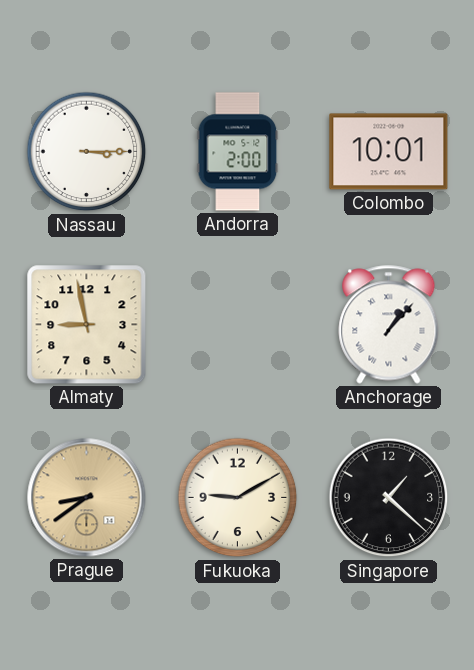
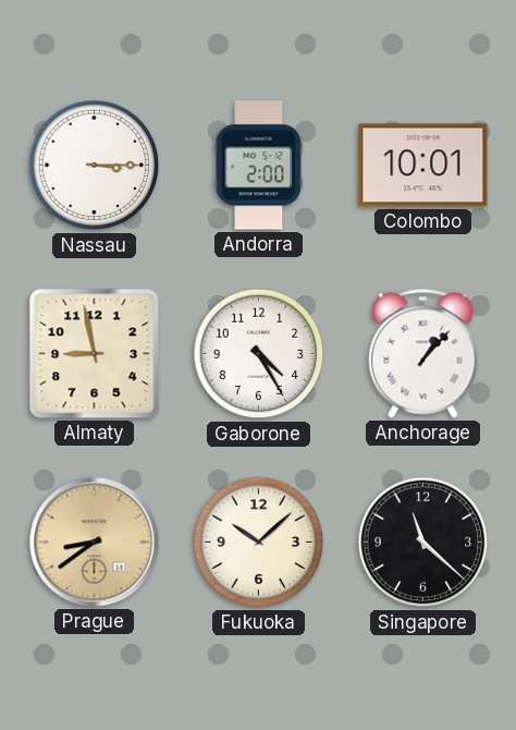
Gaborone: none -> 4:25
Fukuoka: 9:10 -> 10:08
Singapore: 1:22 -> 11:22
